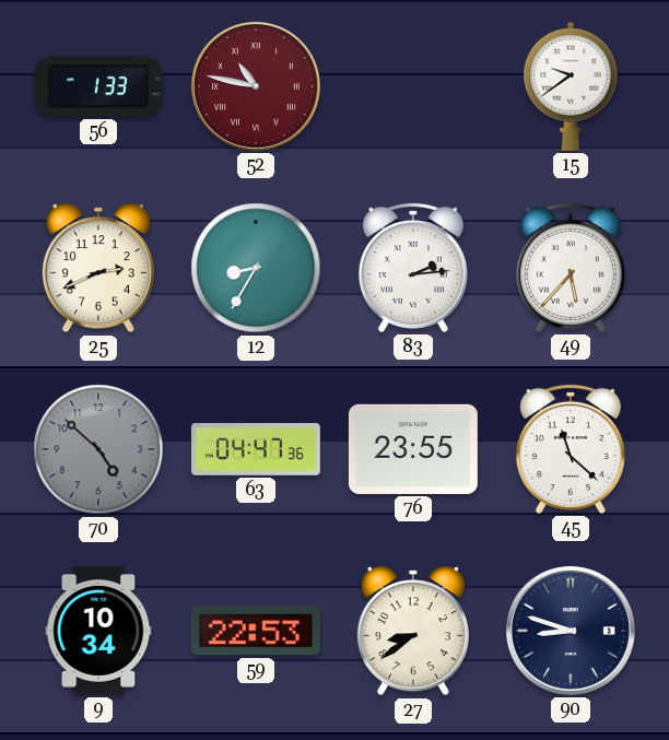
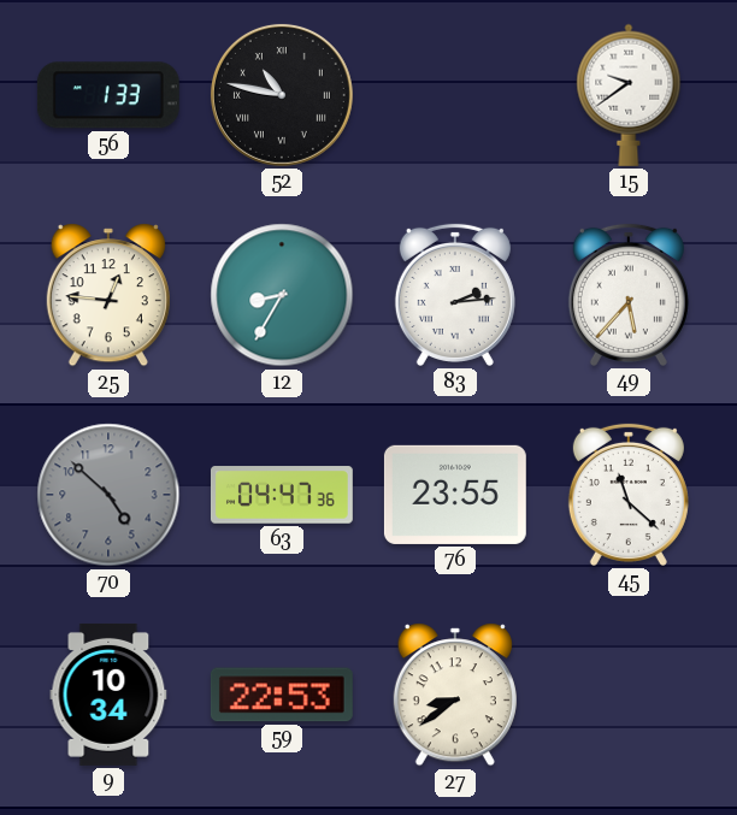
52 dial: burgundy -> black
25: 2:41 -> 12:46
90: 8:48 -> none
